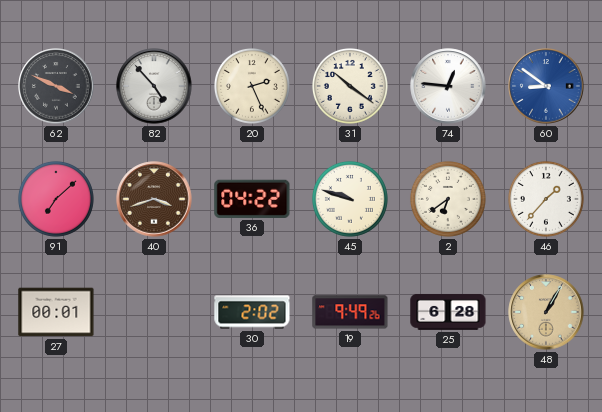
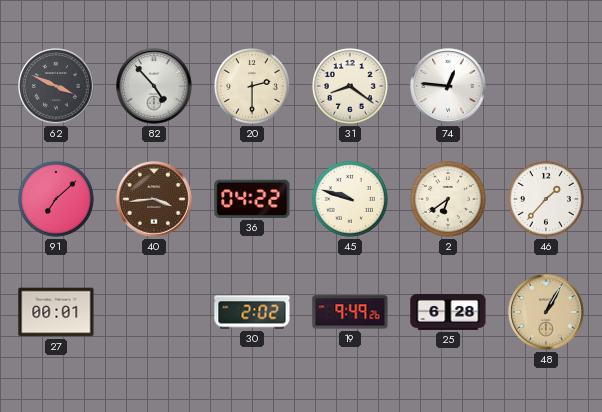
20: 2:26 -> 2:30
31: 10:21 -> 8:21
60: 8:51 -> none
40: 3:42 -> 3:44
